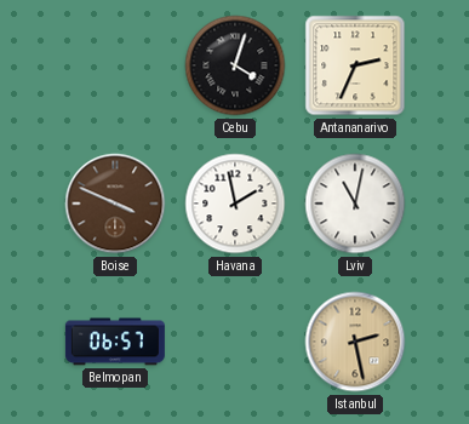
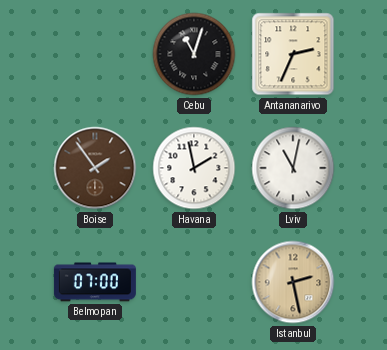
Cebu: 4:03 -> 11:03
Boise: 3:49 -> 1:54
Belmopan: 06:57 -> 07:00
